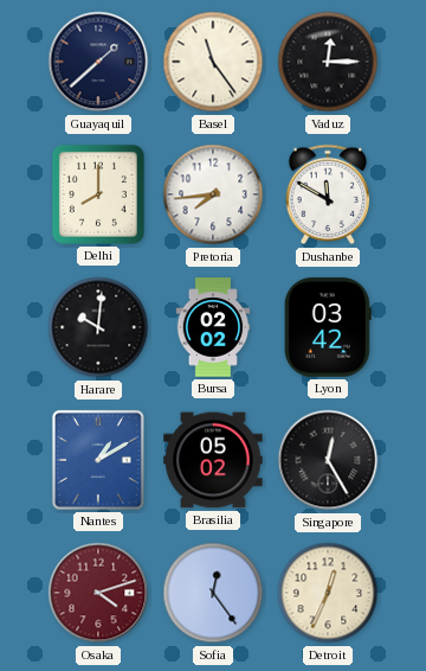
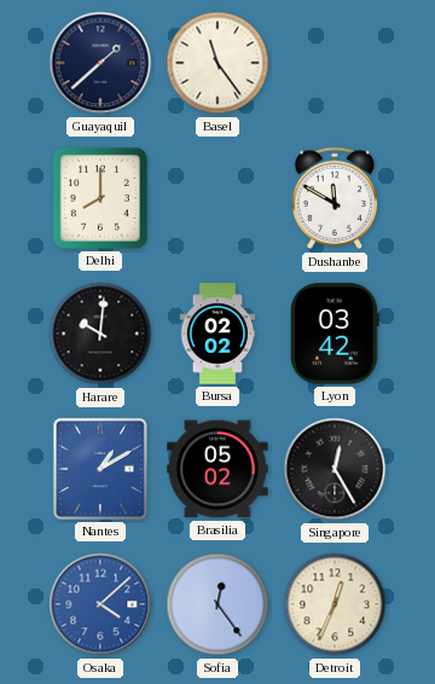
Vaduz: 12:15 -> none
Pretoria: 7:44 -> none
Osaka: 4:12 -> 4:08
Osaka dial: burgundy -> blue
